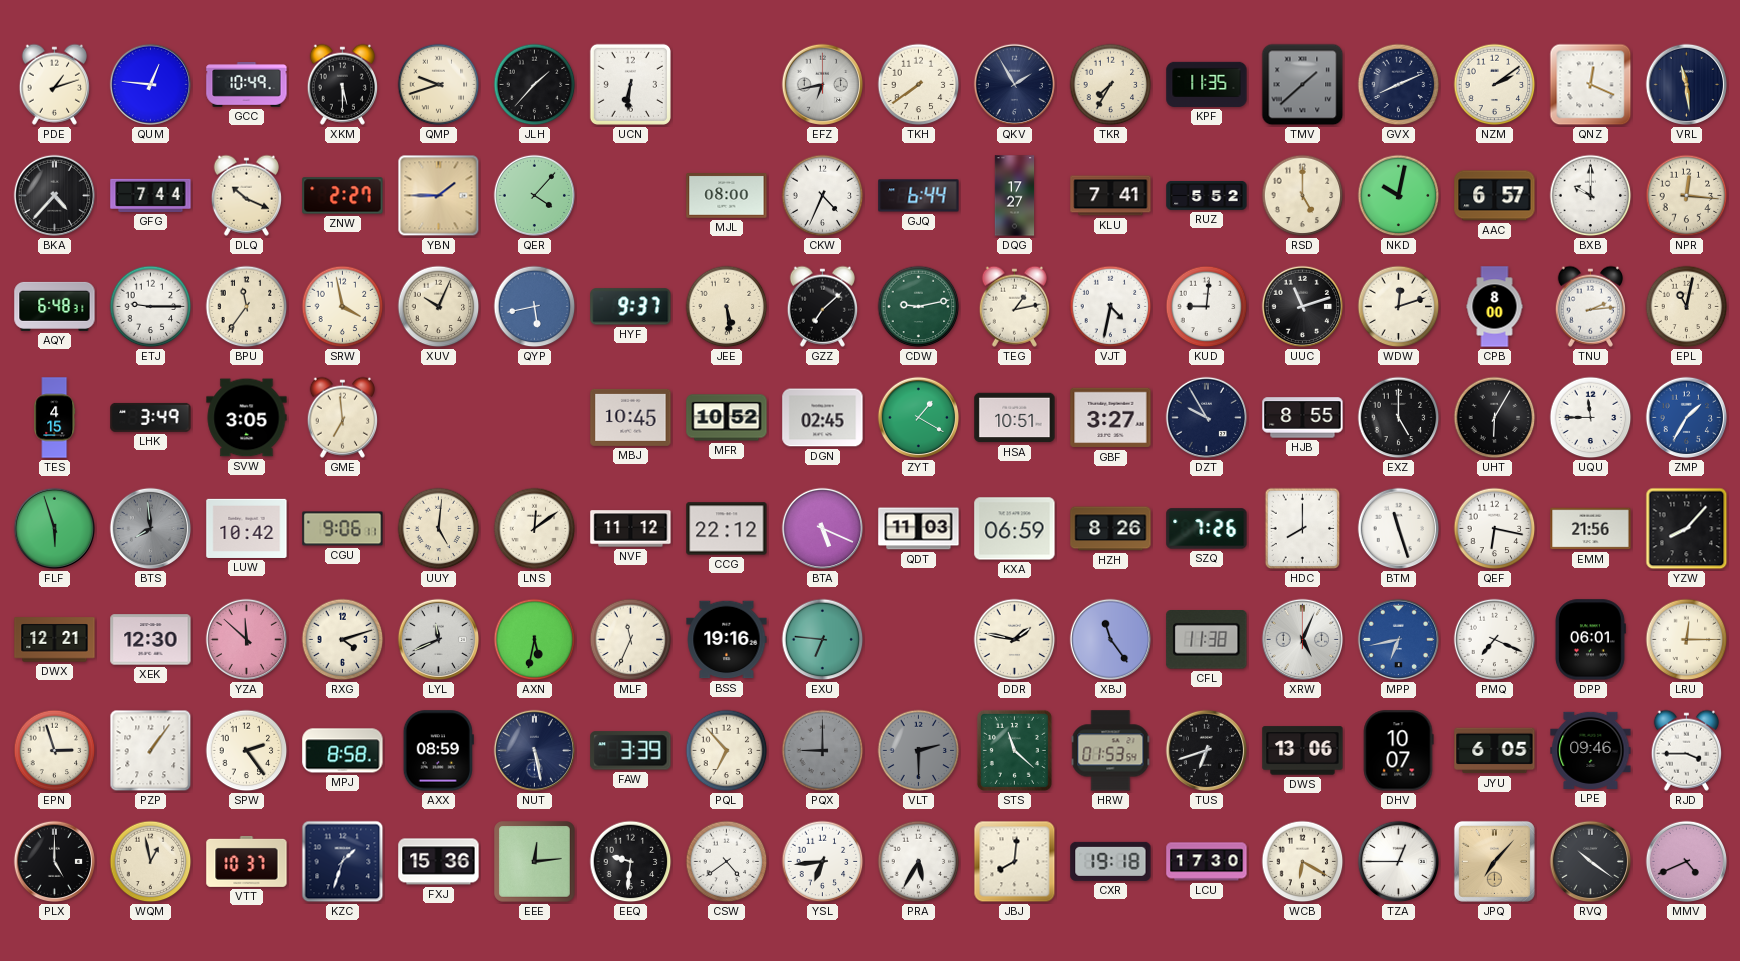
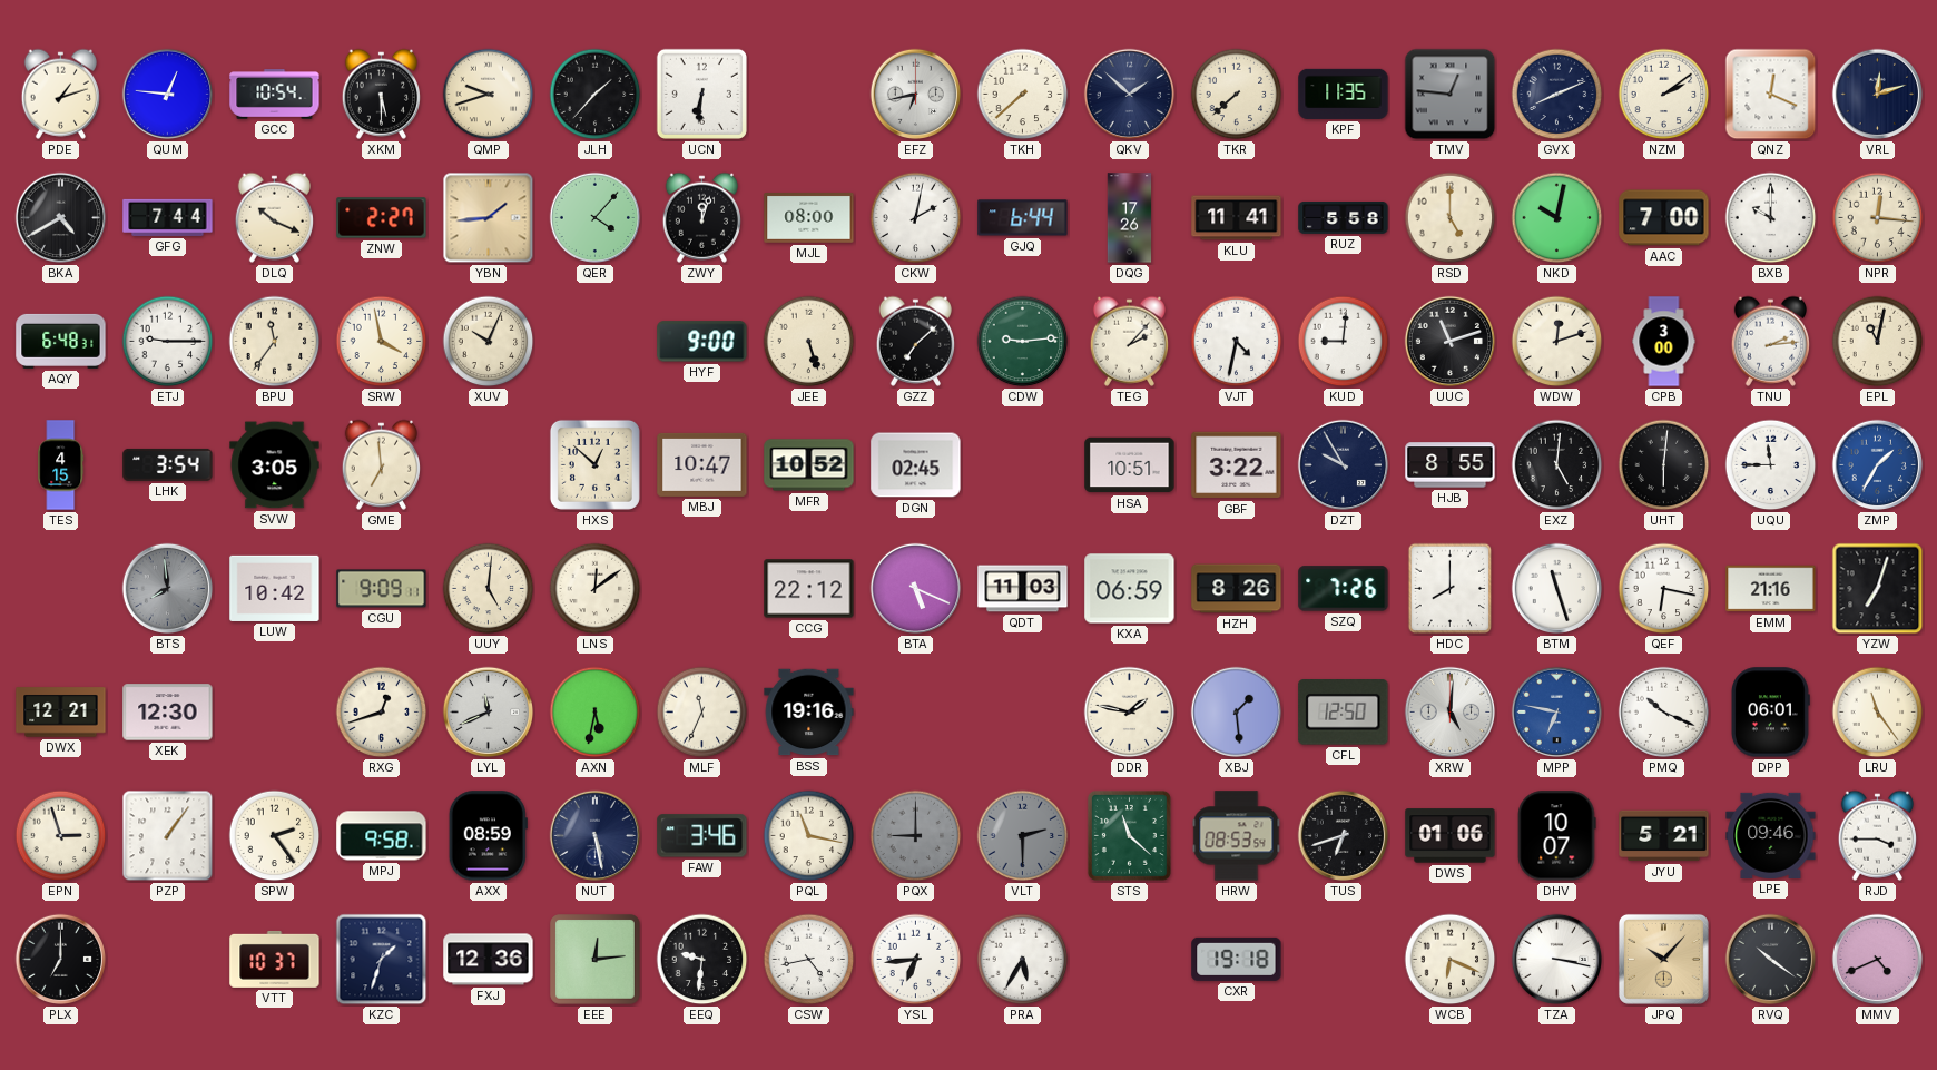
GCC: 10:49 -> 10:54
TKH: 7:39 -> 7:38
QKV: 1:55 -> 1:52
TKR: 7:35 -> 7:38
TMV: 1:38 -> 12:46
VRL: 11:29 -> 12:12
BKA: 4:37 -> 4:40
YBN: 1:45 -> 1:44
ZWY: none -> 12:03
CKW: 4:34 -> 2:02
DQG: 17:27 -> 17:26
KLU: 7:41 -> 11:41
RUZ: 5:52 -> 5:58
AAC: 6:57 -> 7:00
QYP: 5:43 -> none
HYF: 9:37 -> 9:00
JEE: 5:29 -> 5:27
CDW: 9:13 -> 9:14
TEG: 1:13 -> 2:07
CPB: 8:00 -> 3:00
LHK: 3:49 -> 3:54
HXS: none -> 12:52
MBJ: 10:45 -> 10:47
ZYT: 1:20 -> none
GBF: 3:27 -> 3:22
EXZ: 5:00 -> 5:01
UHT: 6:05 -> 6:01
FLF: 5:57 -> none
CGU: 9:06 -> 9:09
NVF: 11:12 -> none
EMM: 21:56 -> 21:16
YZW: 8:07 -> 7:03
YZA: 11:52 -> none
RXG: 4:12 -> 12:42
EXU: 6:46 -> none
XBJ: 11:24 -> 1:29
CFL: 11:38 -> 12:50
XRW: 5:04 -> 5:01
MPP: 6:43 -> 6:47
PMQ: 7:19 -> 10:19
LRU: 12:15 -> 11:24
MPJ: 8:58 -> 9:58
FAW: 3:39 -> 3:46
PQL: 6:53 -> 11:17
HRW: 01:53 -> 08:53
DWS: 13:06 -> 01:06
JYU: 6:05 -> 5:21
PLX: 5:00 -> 7:00
WQM: 12:58 -> none
FXJ: 15:36 -> 12:36
CSW: 4:39 -> 4:43
JBJ: 8:01 -> none
LCU: 17:30 -> none
WCB: 6:20 -> 6:19
TZA: 12:45 -> 3:17
JPQ: 7:07 -> 10:07
